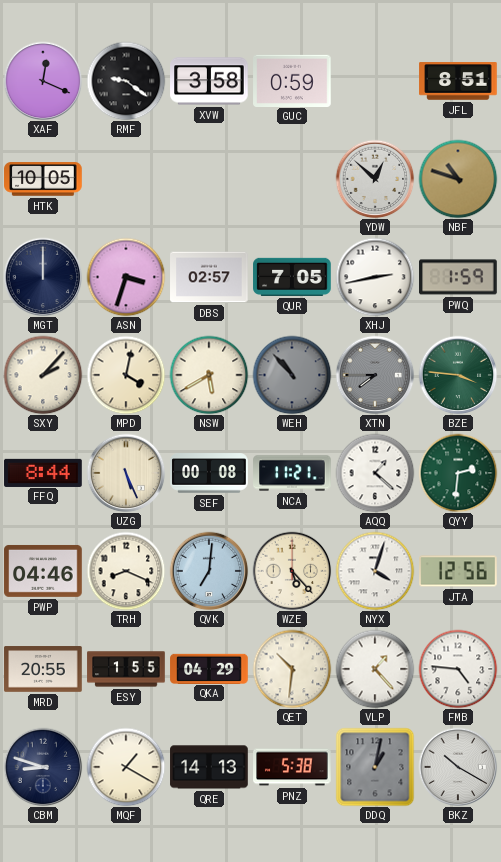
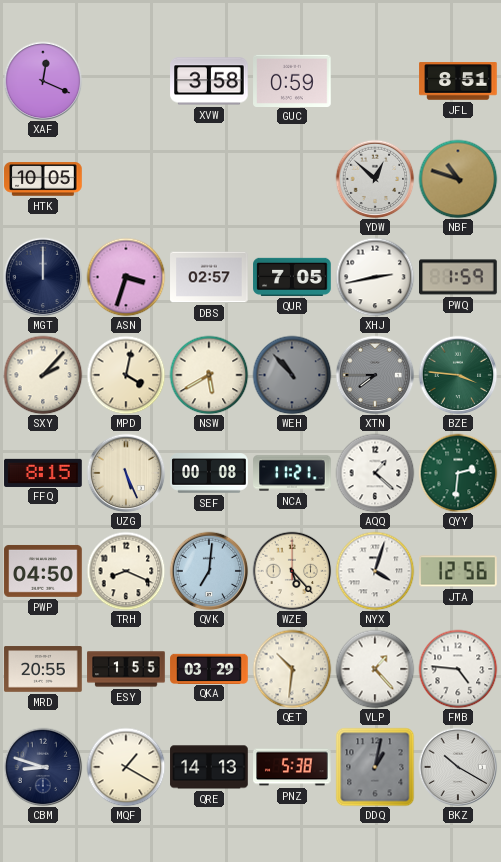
RMF: 9:21 -> none
FFQ: 8:44 -> 8:15
PWP: 04:46 -> 04:50
QKA: 04:29 -> 03:29
